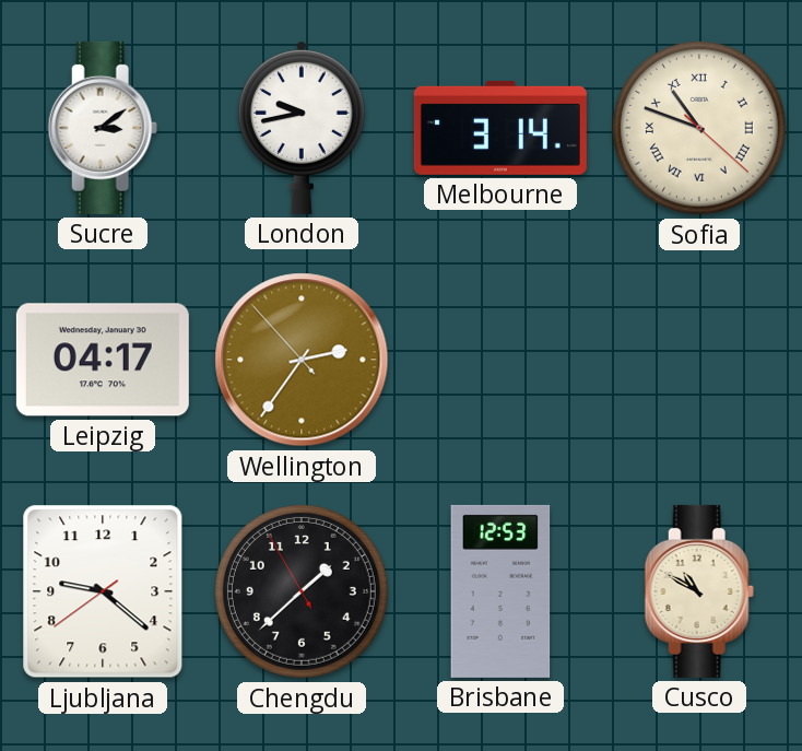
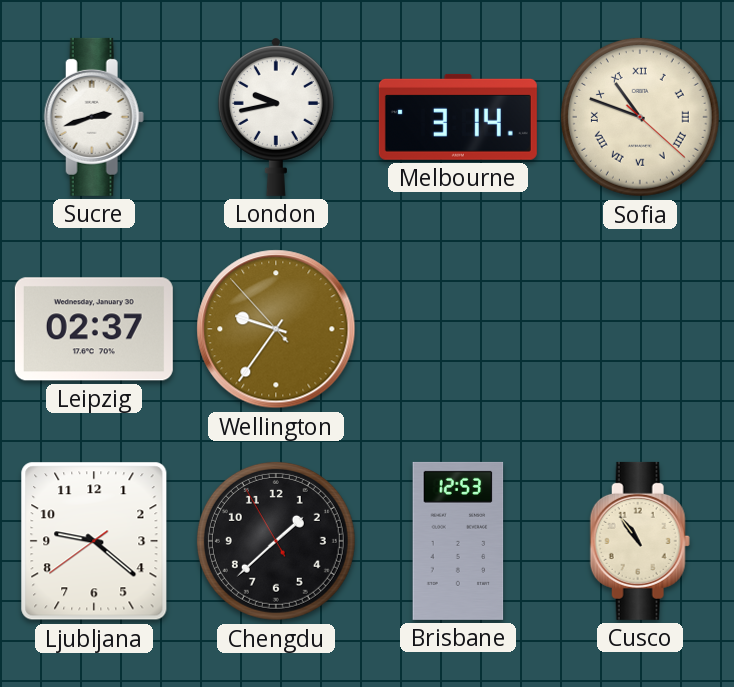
Sucre: 3:09 -> 2:42
Leipzig: 04:17 -> 02:37
Wellington: 2:35 -> 9:35
Cusco: 10:50 -> 10:54
